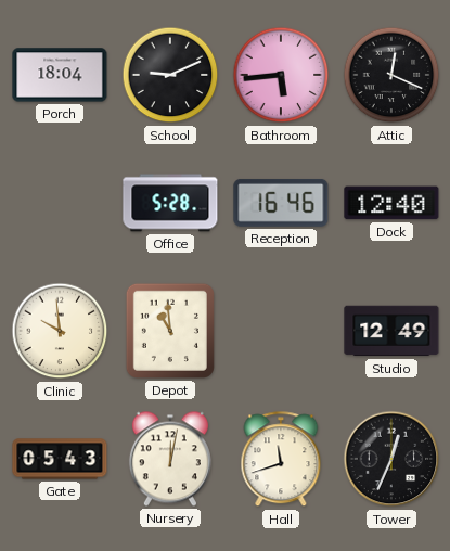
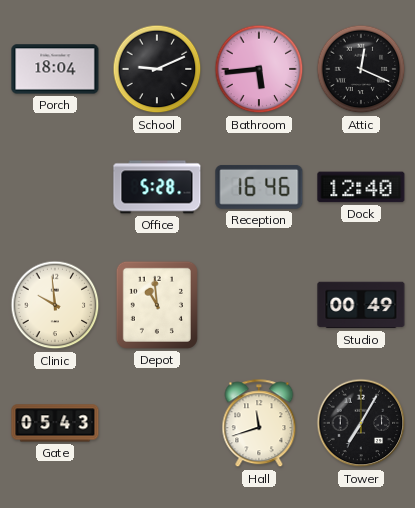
Studio: 12:49 -> 00:49
Nursery: 12:02 -> none
Tower: 12:34 -> 7:05
